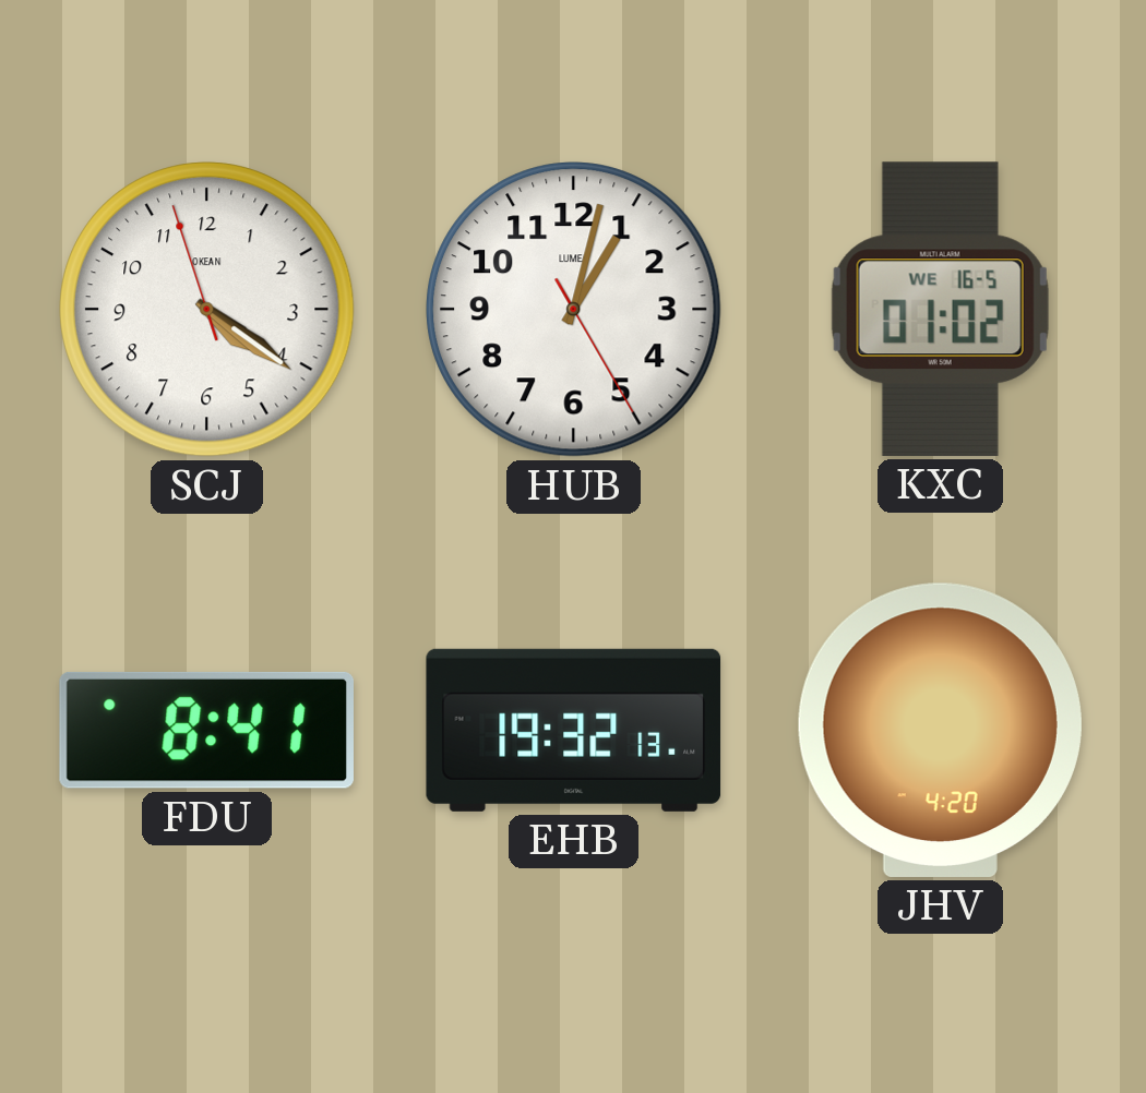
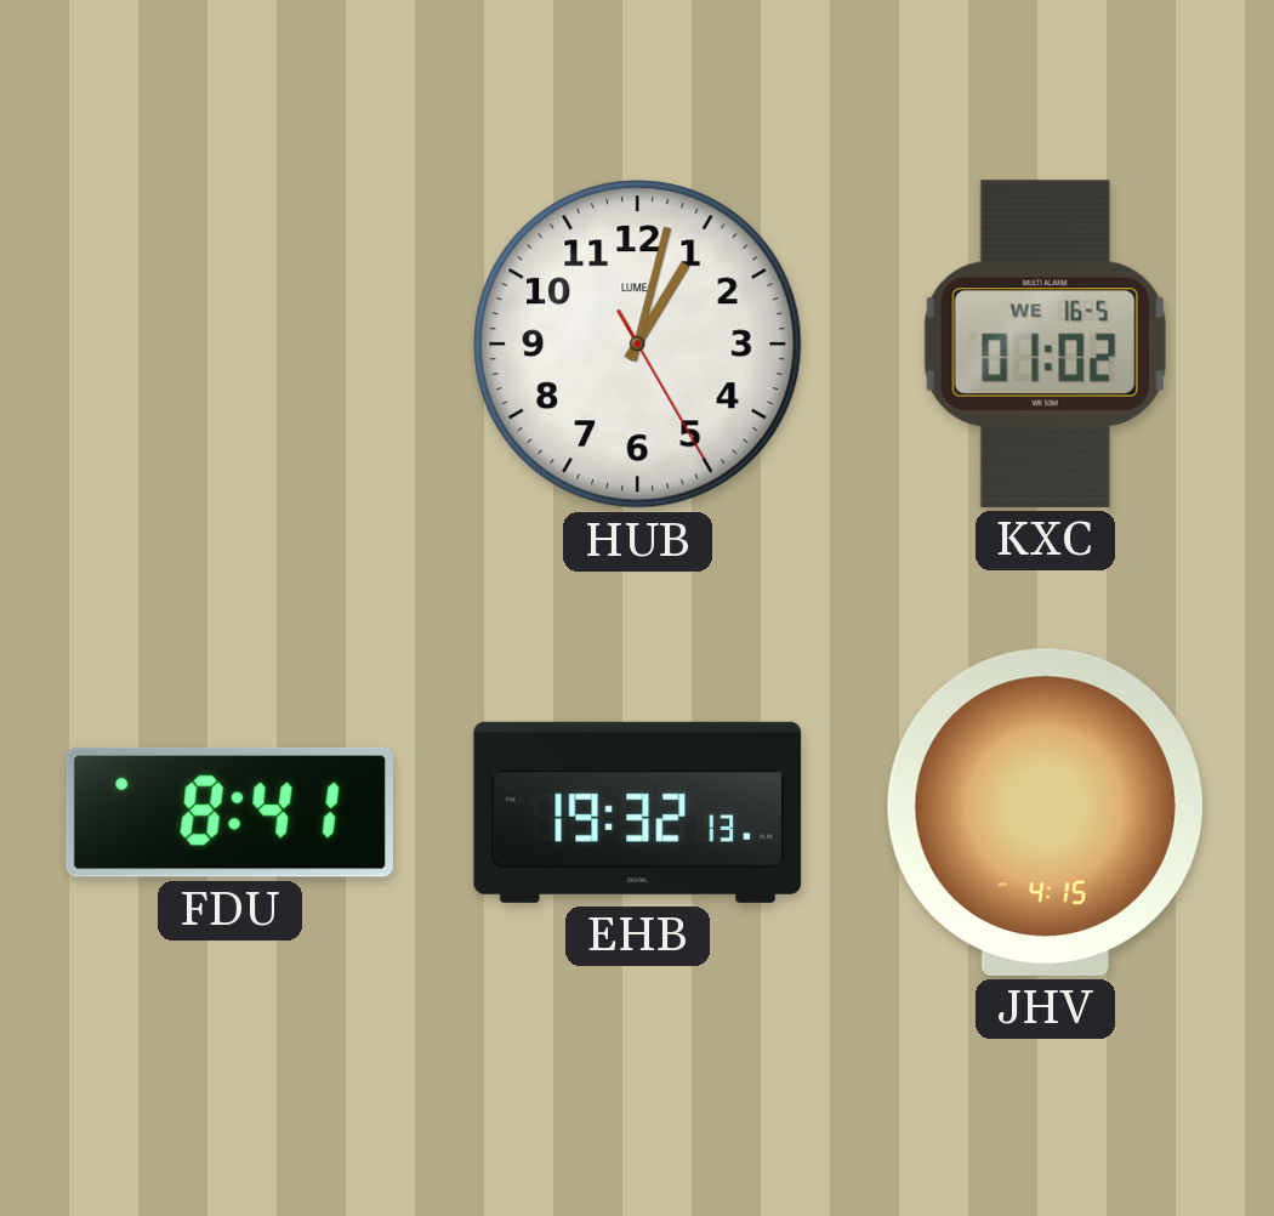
SCJ: 4:20 -> none
JHV: 4:20 -> 4:15
